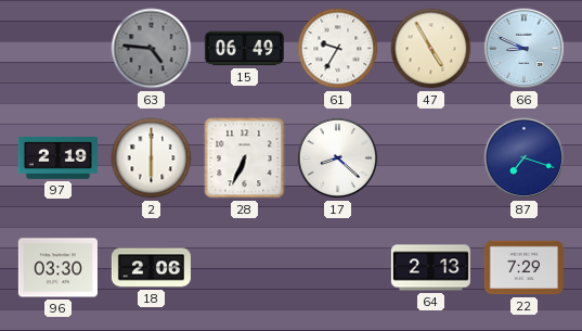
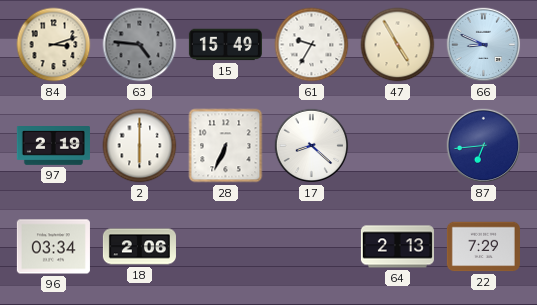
84: none -> 3:12
15: 06:49 -> 15:49
87: 7:18 -> 6:44
96: 03:30 -> 03:34
